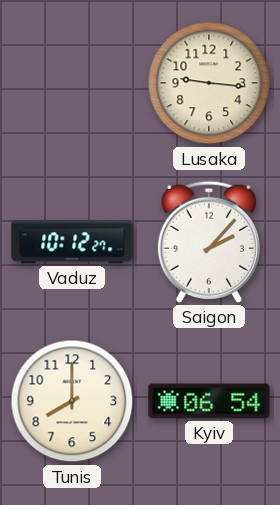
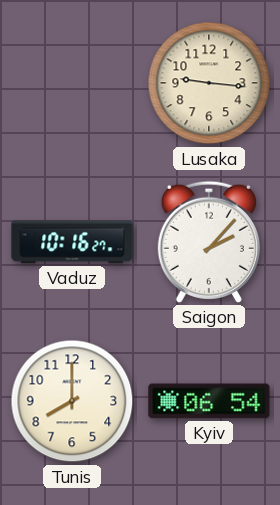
Vaduz: 10:12 -> 10:16
